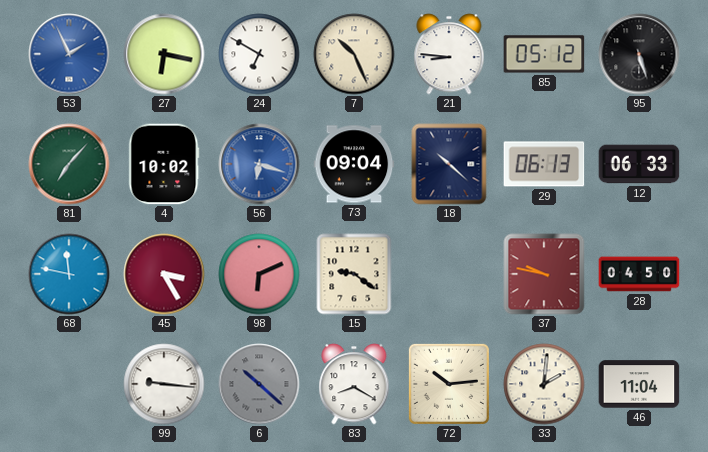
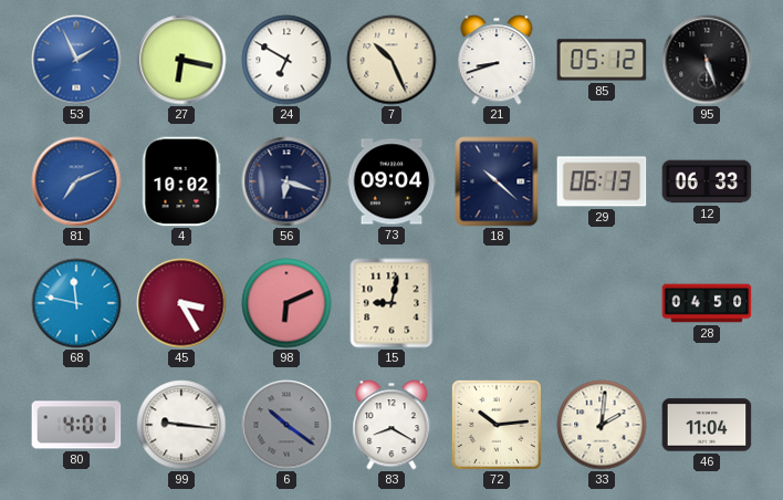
21: 8:46 -> 8:42
81: 7:07 -> 7:11
81 dial: green -> blue
56 dial: blue -> navy
15: 9:21 -> 9:02
37: 9:47 -> none
80: none -> 4:01
6: 10:22 -> 10:21
